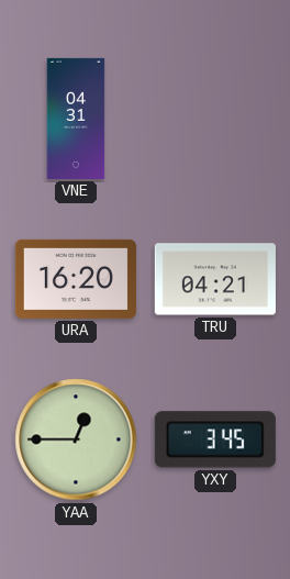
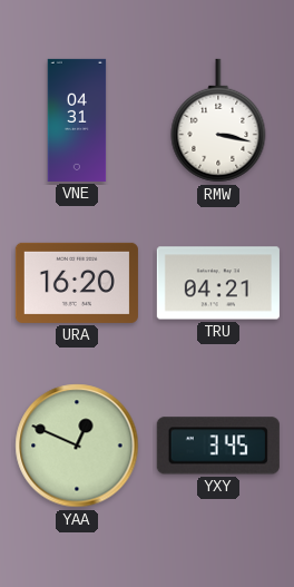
RMW: none -> 3:17
YAA: 12:45 -> 12:49
